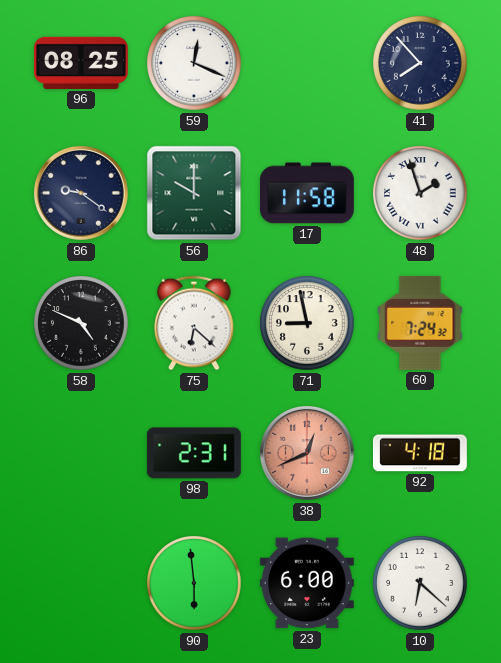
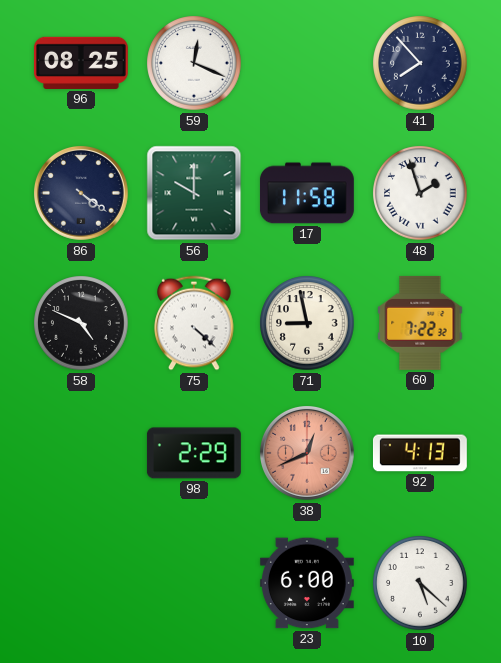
86: 9:21 -> 4:21
75: 6:22 -> 4:22
60: 7:24 -> 7:22
98: 2:31 -> 2:29
92: 4:18 -> 4:13
90: 5:59 -> none
10: 6:22 -> 5:22
